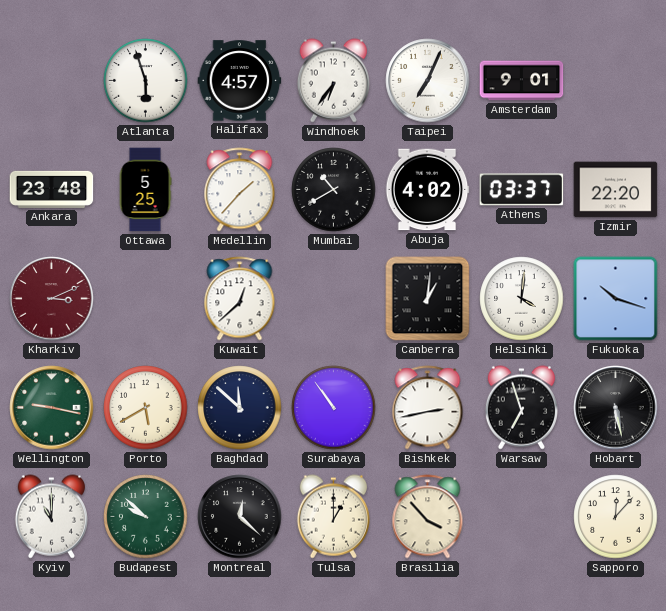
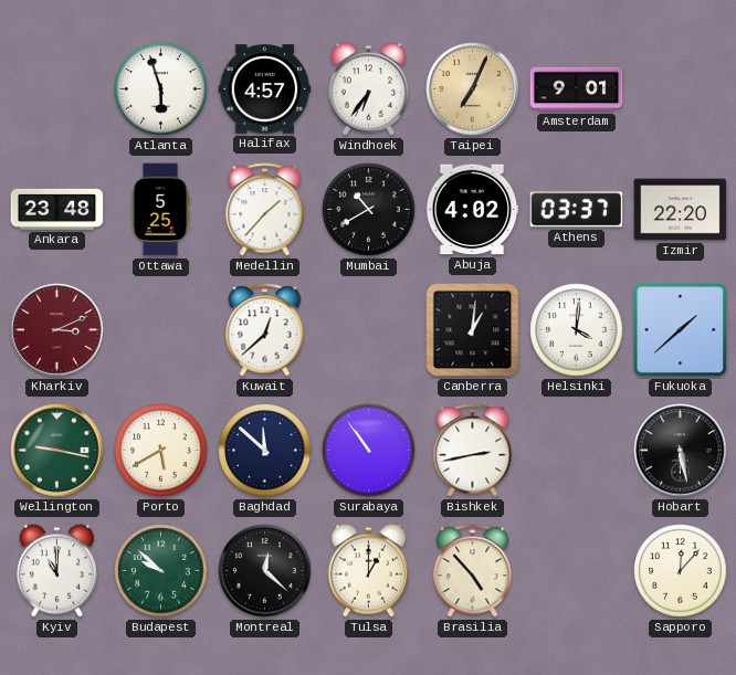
Taipei dial: white -> champagne
Fukuoka: 10:18 -> 1:38
Warsaw: 6:57 -> none
Brasilia: 3:53 -> 4:53
